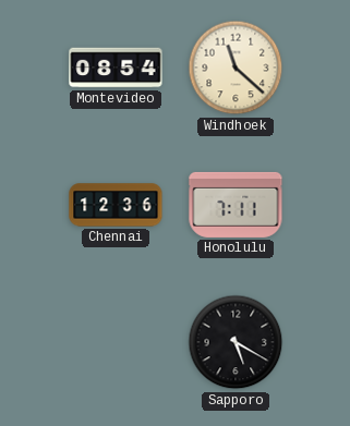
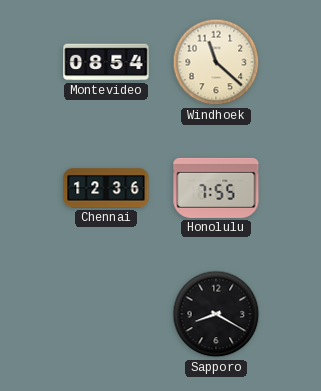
Honolulu: 7:11 -> 7:55
Sapporo: 5:20 -> 8:20
